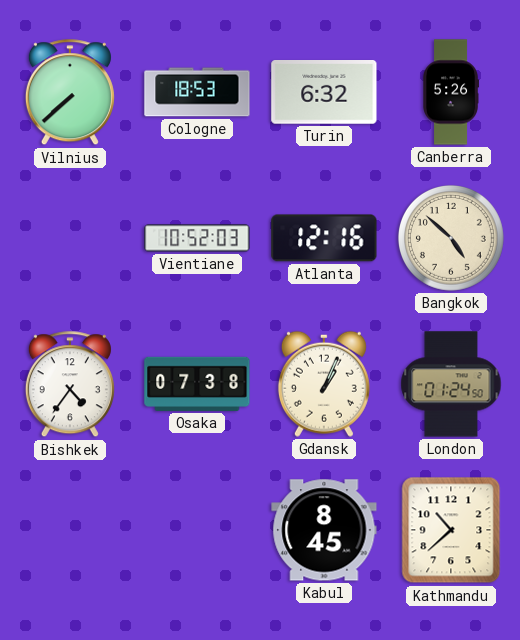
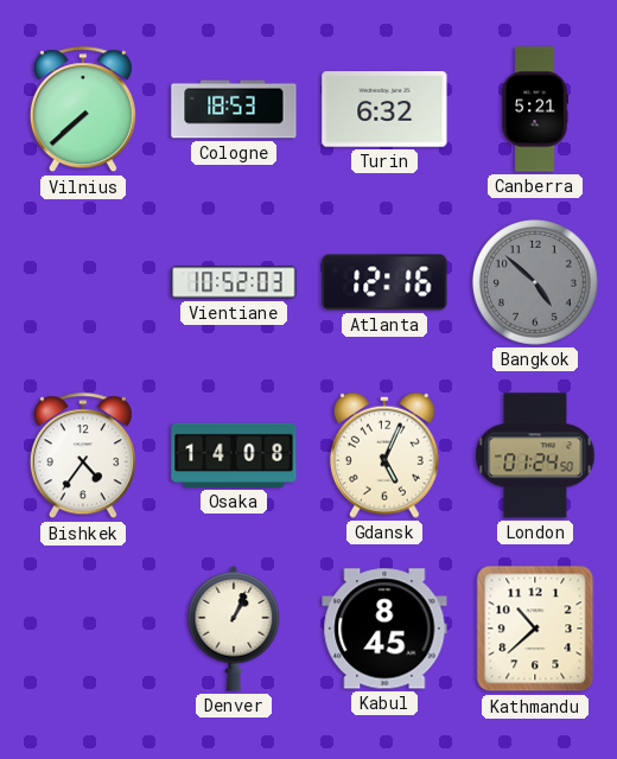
Canberra: 5:26 -> 5:21
Bangkok dial: cream -> grey
Osaka: 07:38 -> 14:08
Gdansk: 1:04 -> 5:04
Denver: none -> 1:04
